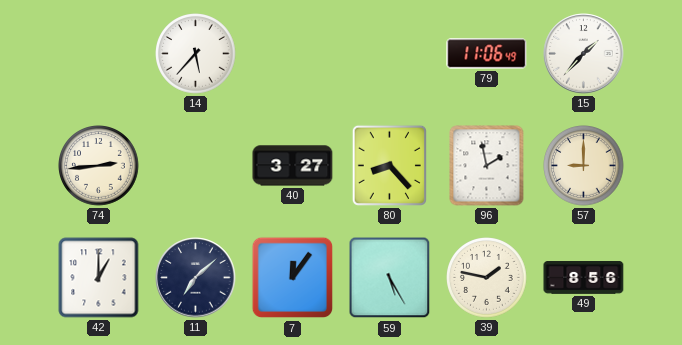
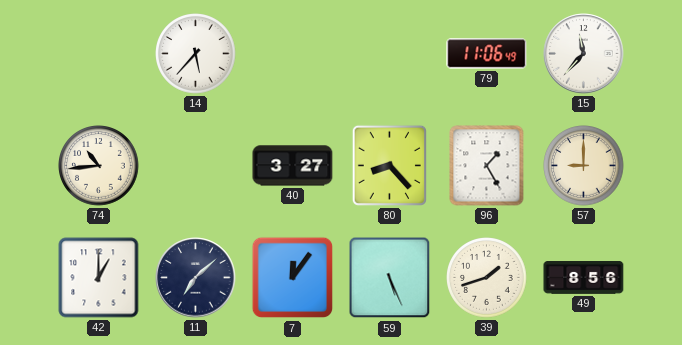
15: 1:37 -> 11:37
74: 2:44 -> 10:44
96: 1:58 -> 1:25
59: 5:25 -> 5:26
39: 1:47 -> 1:42
